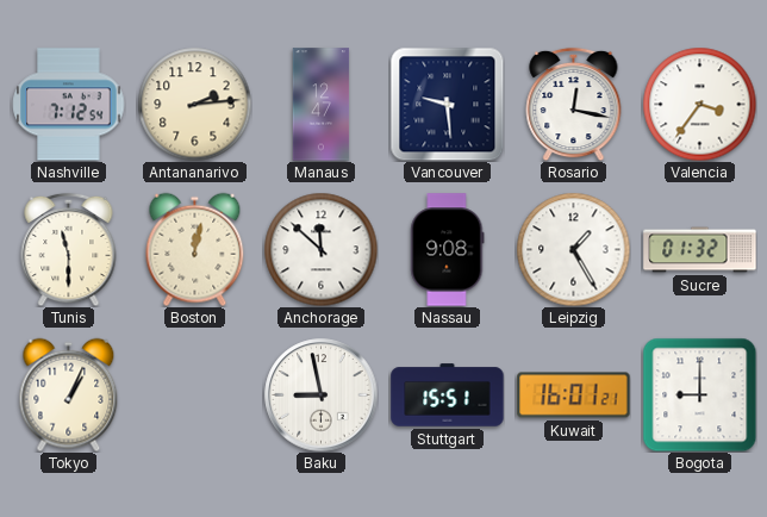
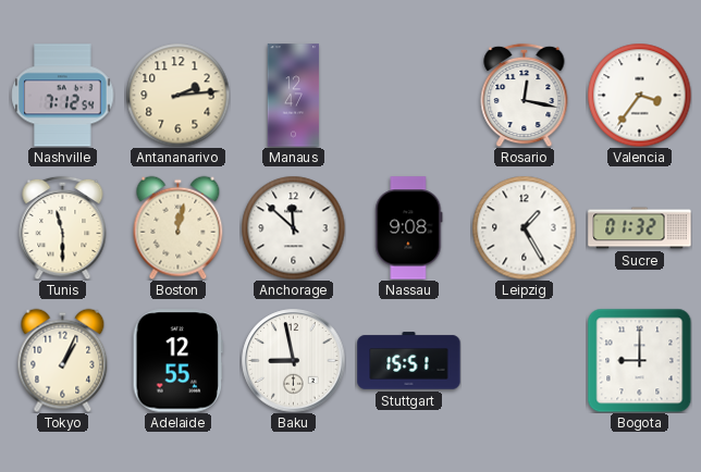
Vancouver: 9:29 -> none
Adelaide: none -> 12:55
Kuwait: 16:01 -> none
